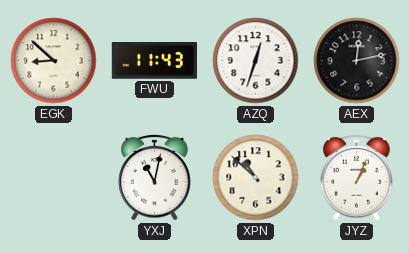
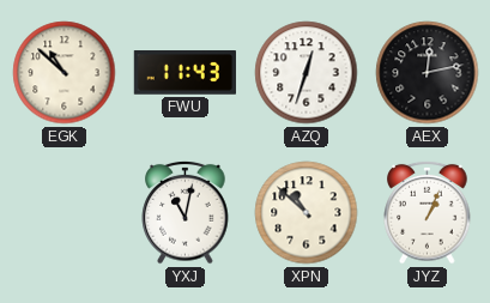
EGK: 8:52 -> 10:52
